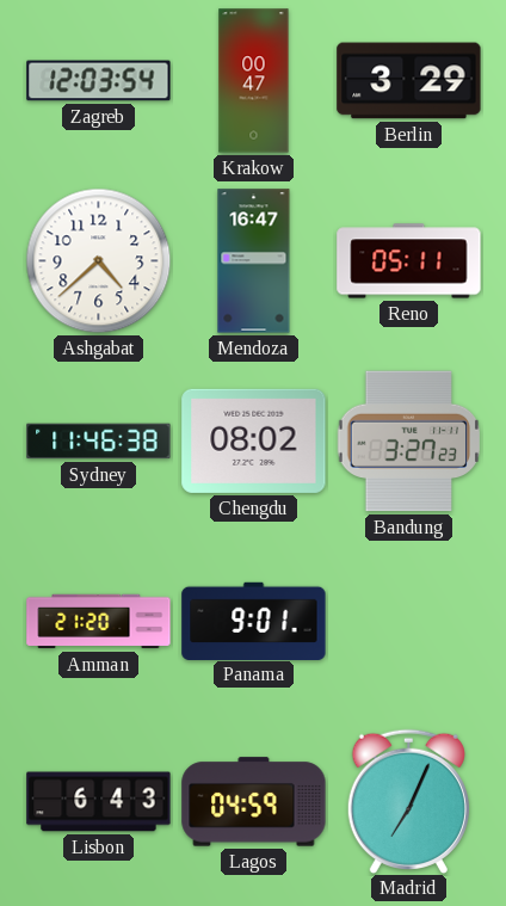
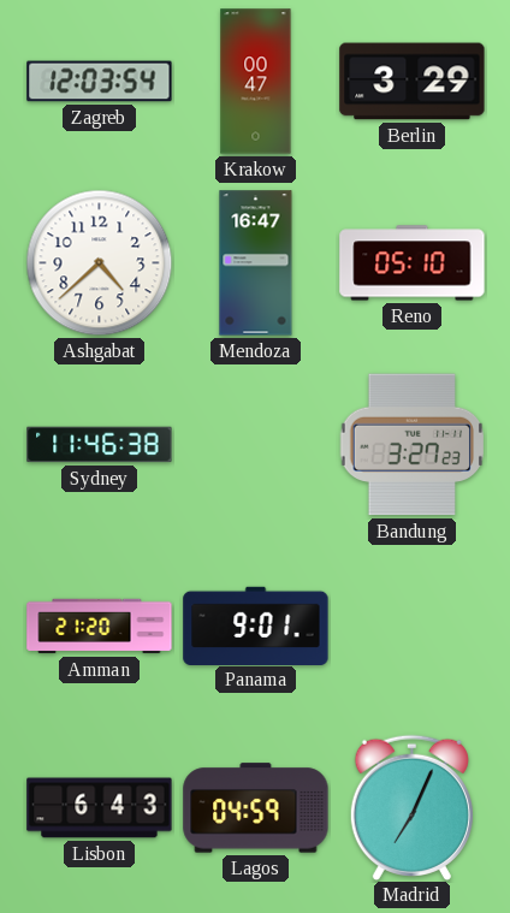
Reno: 05:11 -> 05:10
Chengdu: 08:02 -> none
